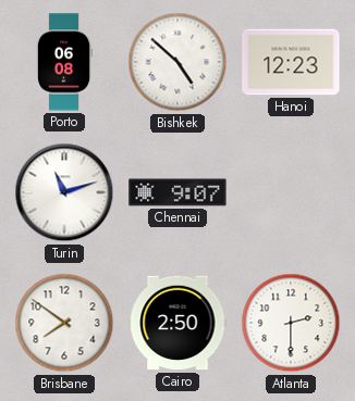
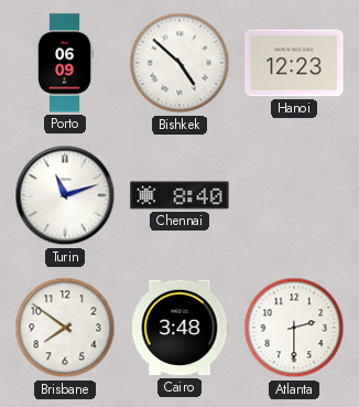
Porto: 06:08 -> 06:09
Chennai: 9:07 -> 8:40
Cairo: 2:50 -> 3:48
